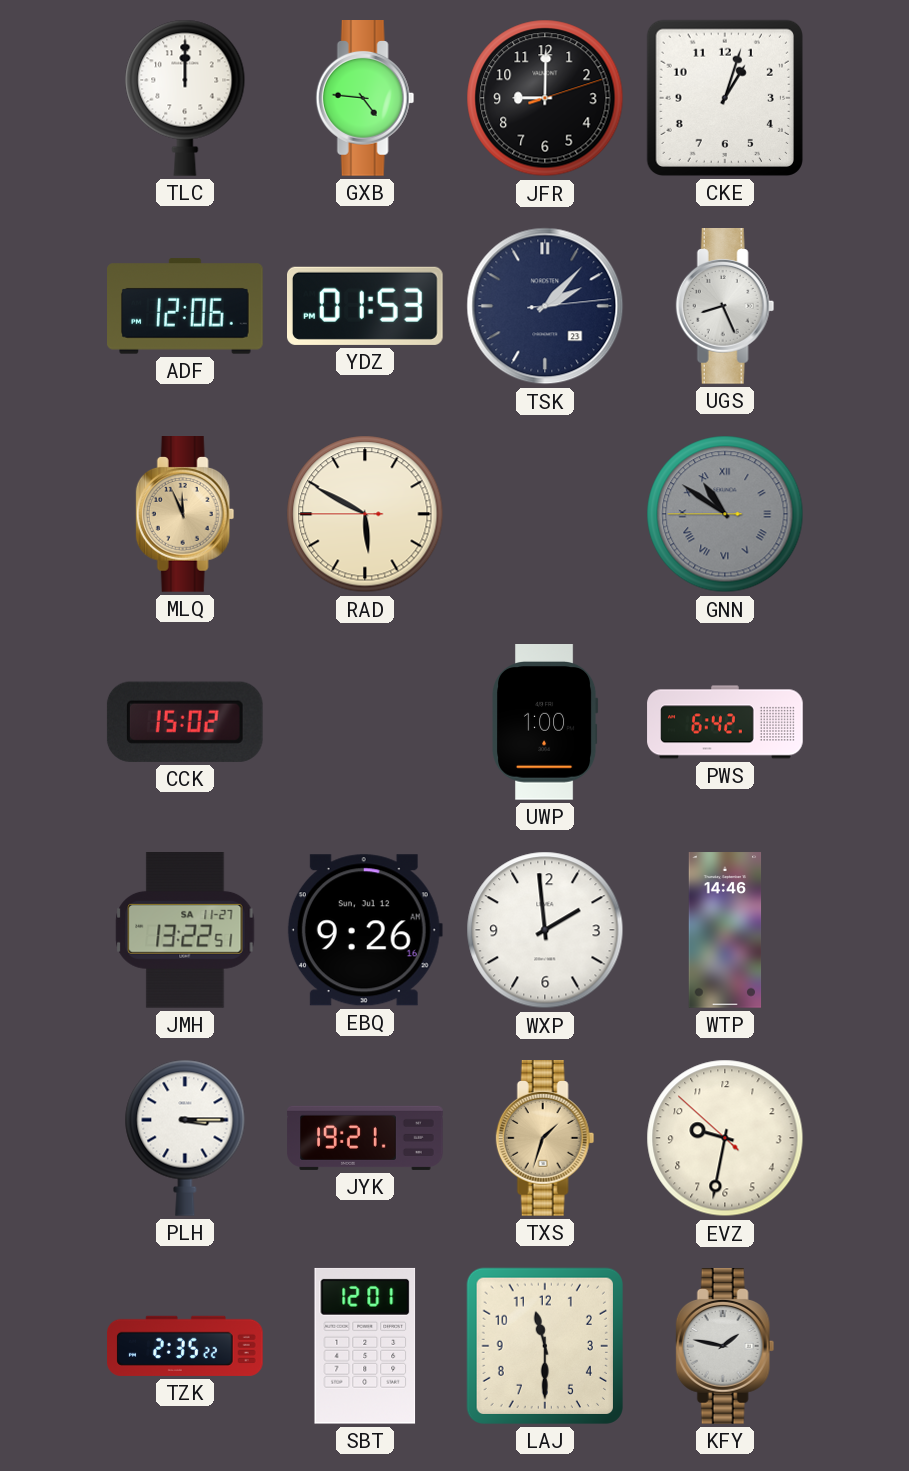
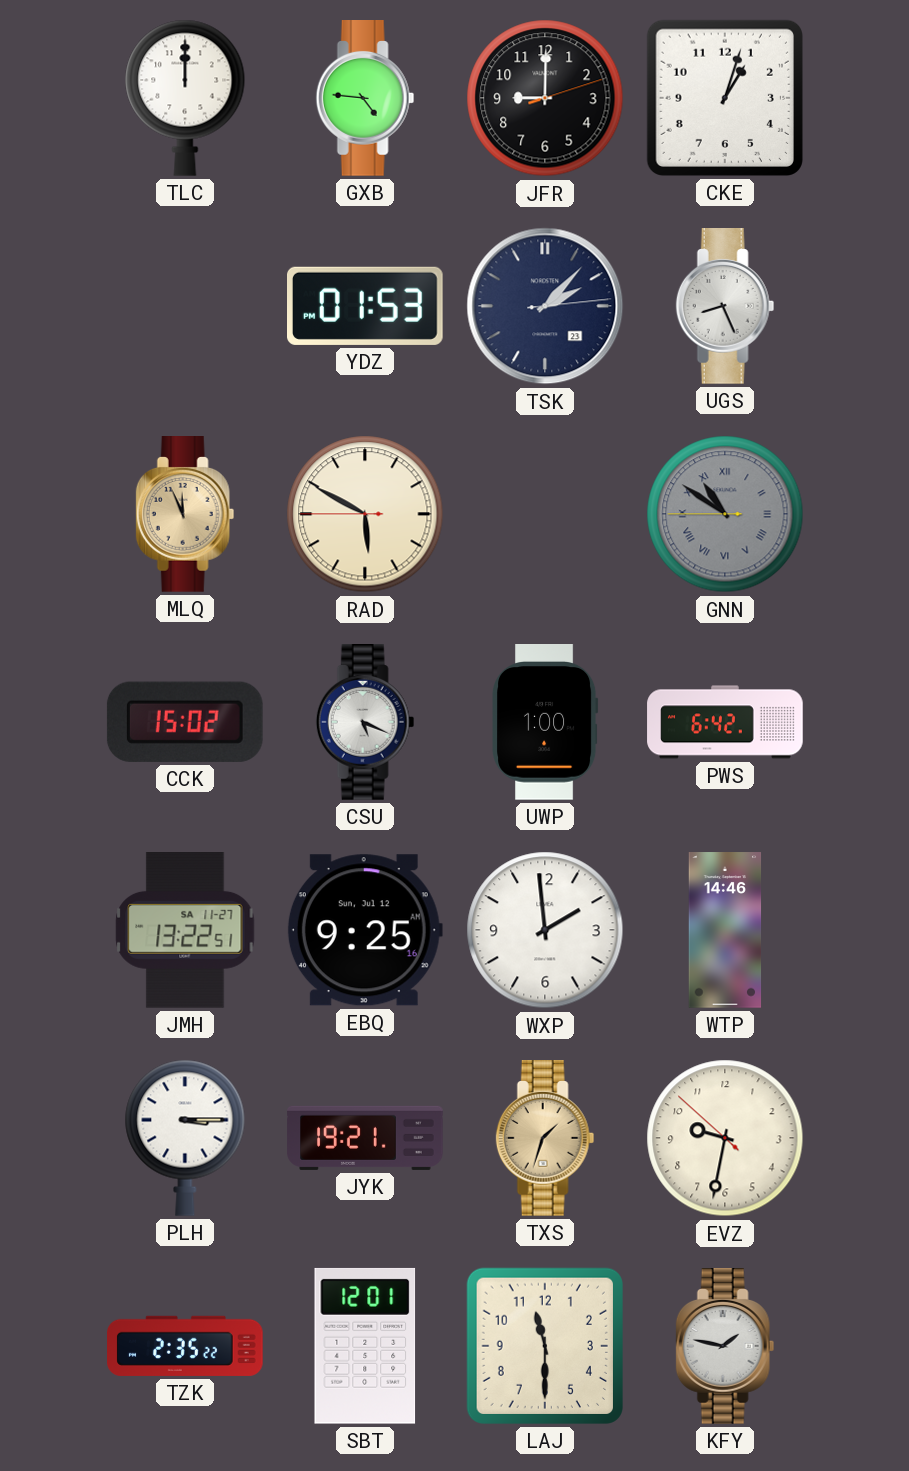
ADF: 12:06 -> none
CSU: none -> 5:19
EBQ: 9:26 -> 9:25
